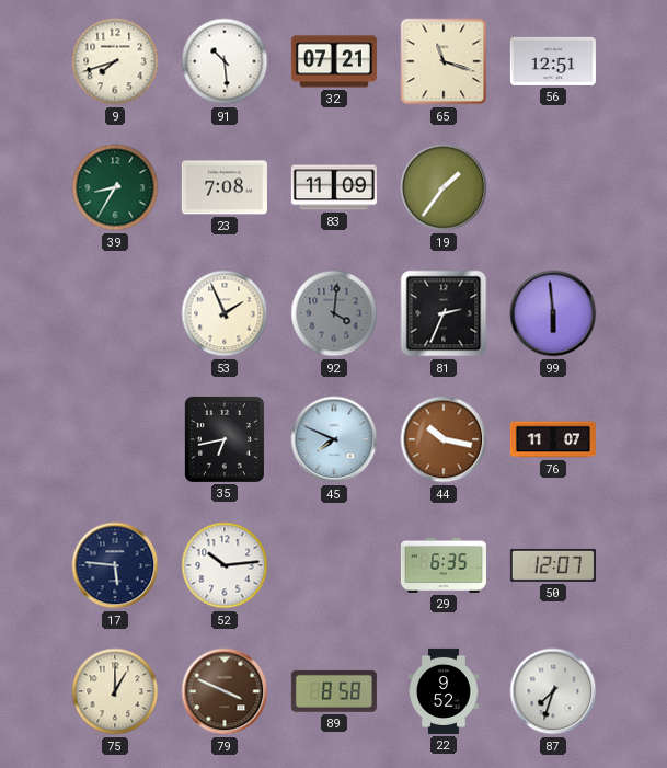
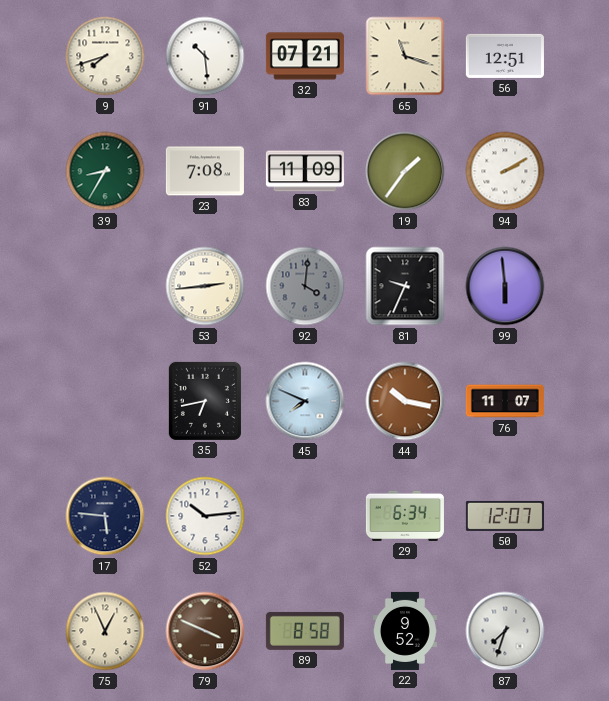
94: none -> 2:10
53: 1:56 -> 2:44
81: 2:34 -> 9:34
29: 6:35 -> 6:34
75: 1:00 -> 12:56
